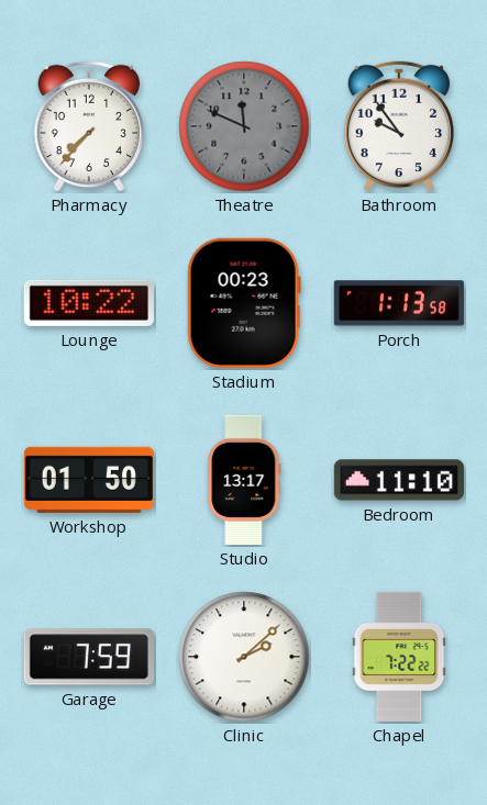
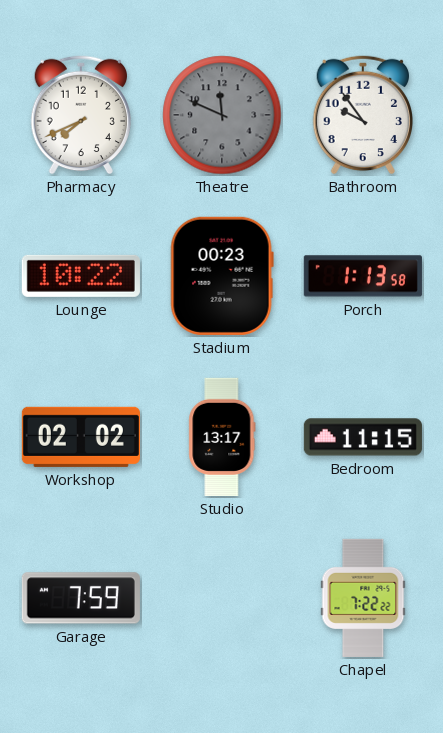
Pharmacy: 7:37 -> 7:41
Workshop: 01:50 -> 02:02
Bedroom: 11:10 -> 11:15
Clinic: 2:08 -> none
